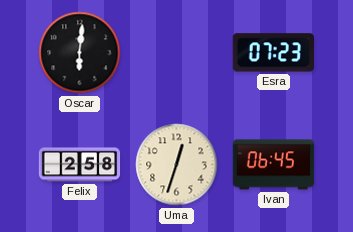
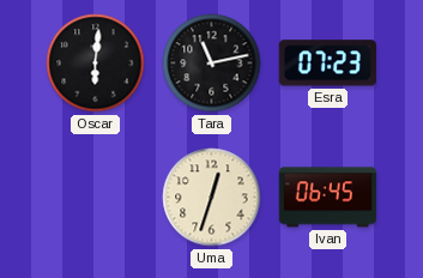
Tara: none -> 11:13
Felix: 2:58 -> none
